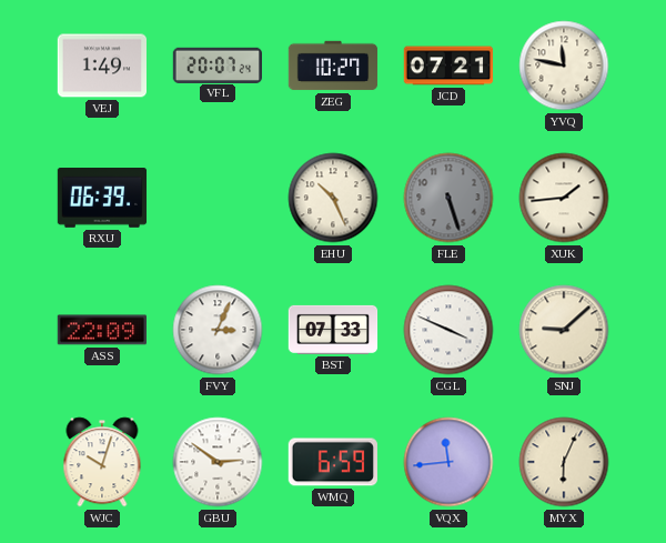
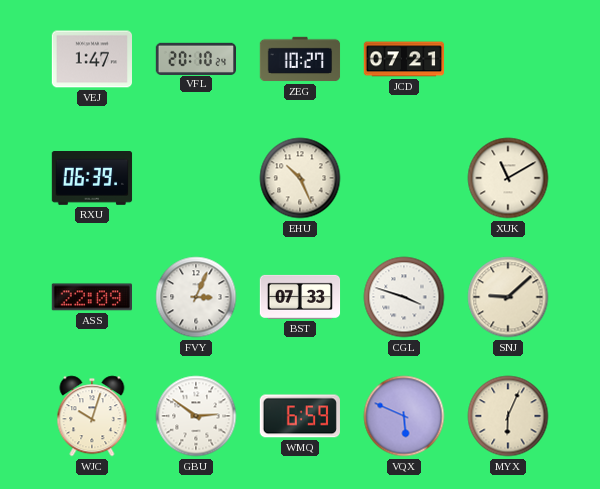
VEJ: 1:49 -> 1:47
VFL: 20:07 -> 20:10
YVQ: 11:47 -> none
FLE: 5:27 -> none
XUK: 1:44 -> 11:10
CGL: 3:49 -> 3:48
VQX: 11:44 -> 5:49
